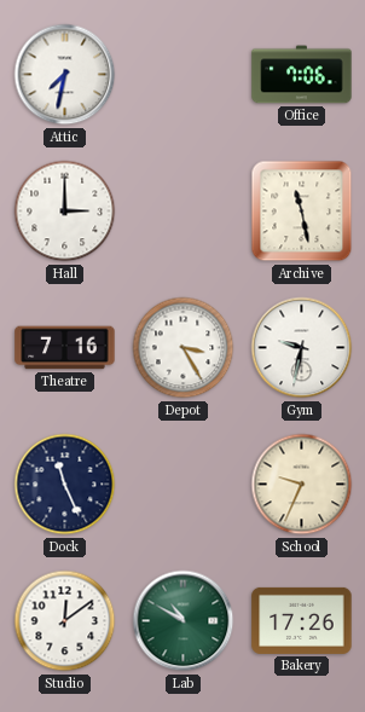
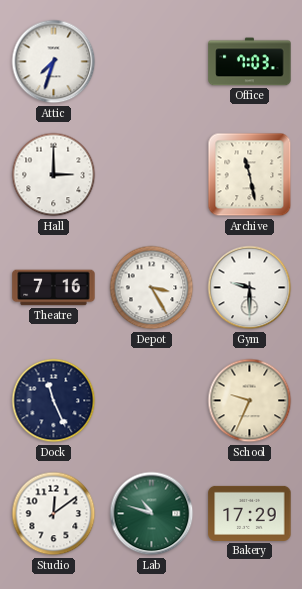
Attic: 7:32 -> 7:33
Office: 7:06 -> 7:03
Gym: 9:32 -> 9:30
Lab: 10:50 -> 10:48
Bakery: 17:26 -> 17:29
